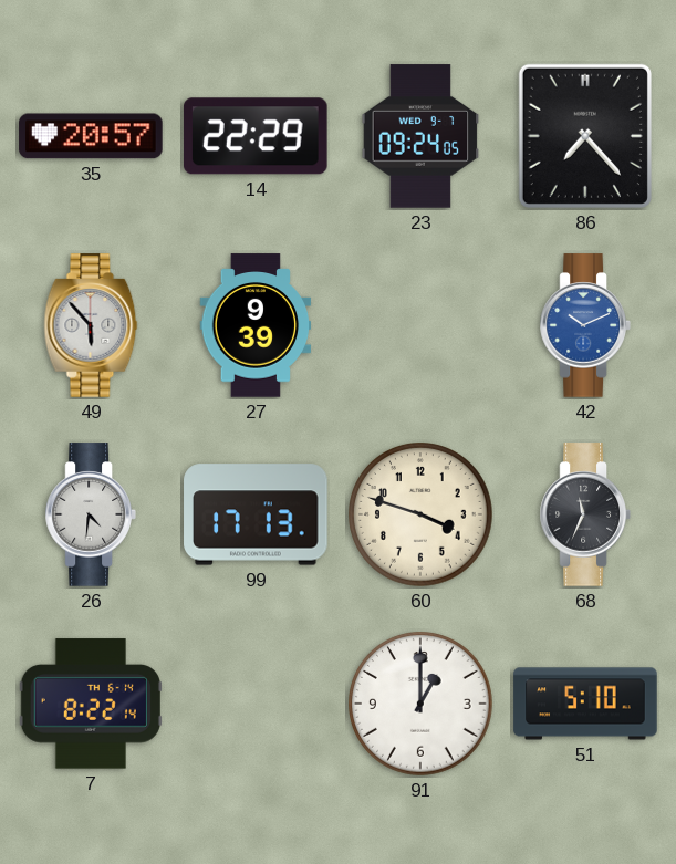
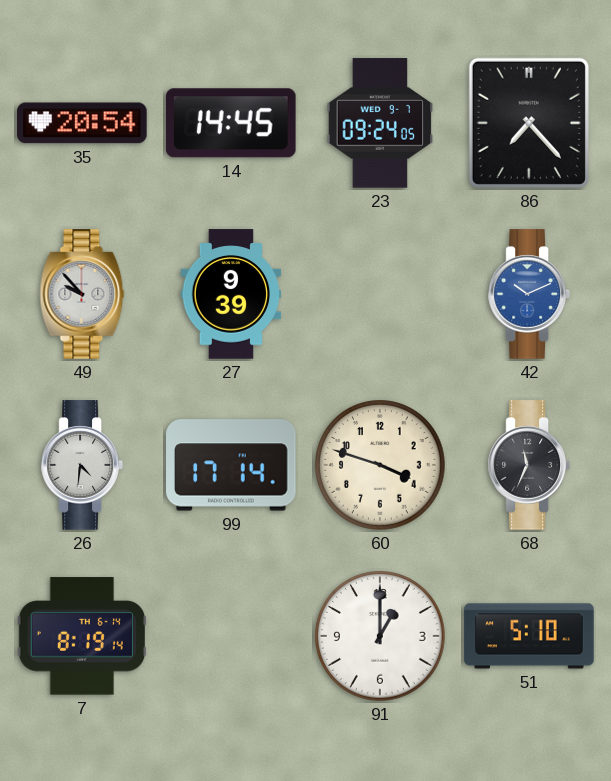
35: 20:57 -> 20:54
14: 22:29 -> 14:45
49: 5:53 -> 9:53
99: 17:13 -> 17:14
7: 8:22 -> 8:19
